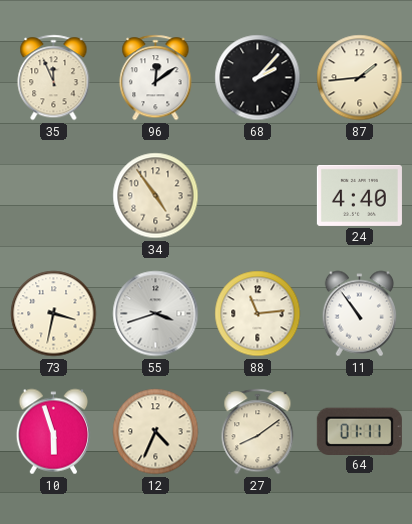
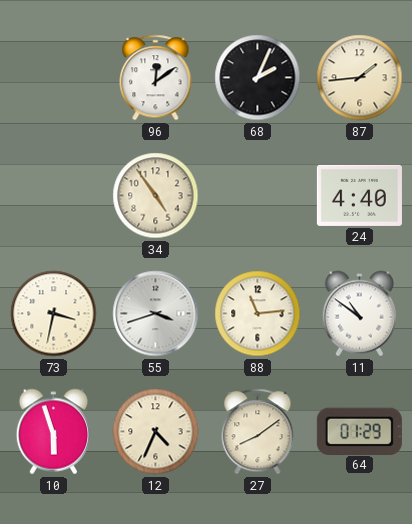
35: 11:56 -> none
68: 2:07 -> 2:04
11: 10:54 -> 10:51
64: 01:11 -> 01:29
